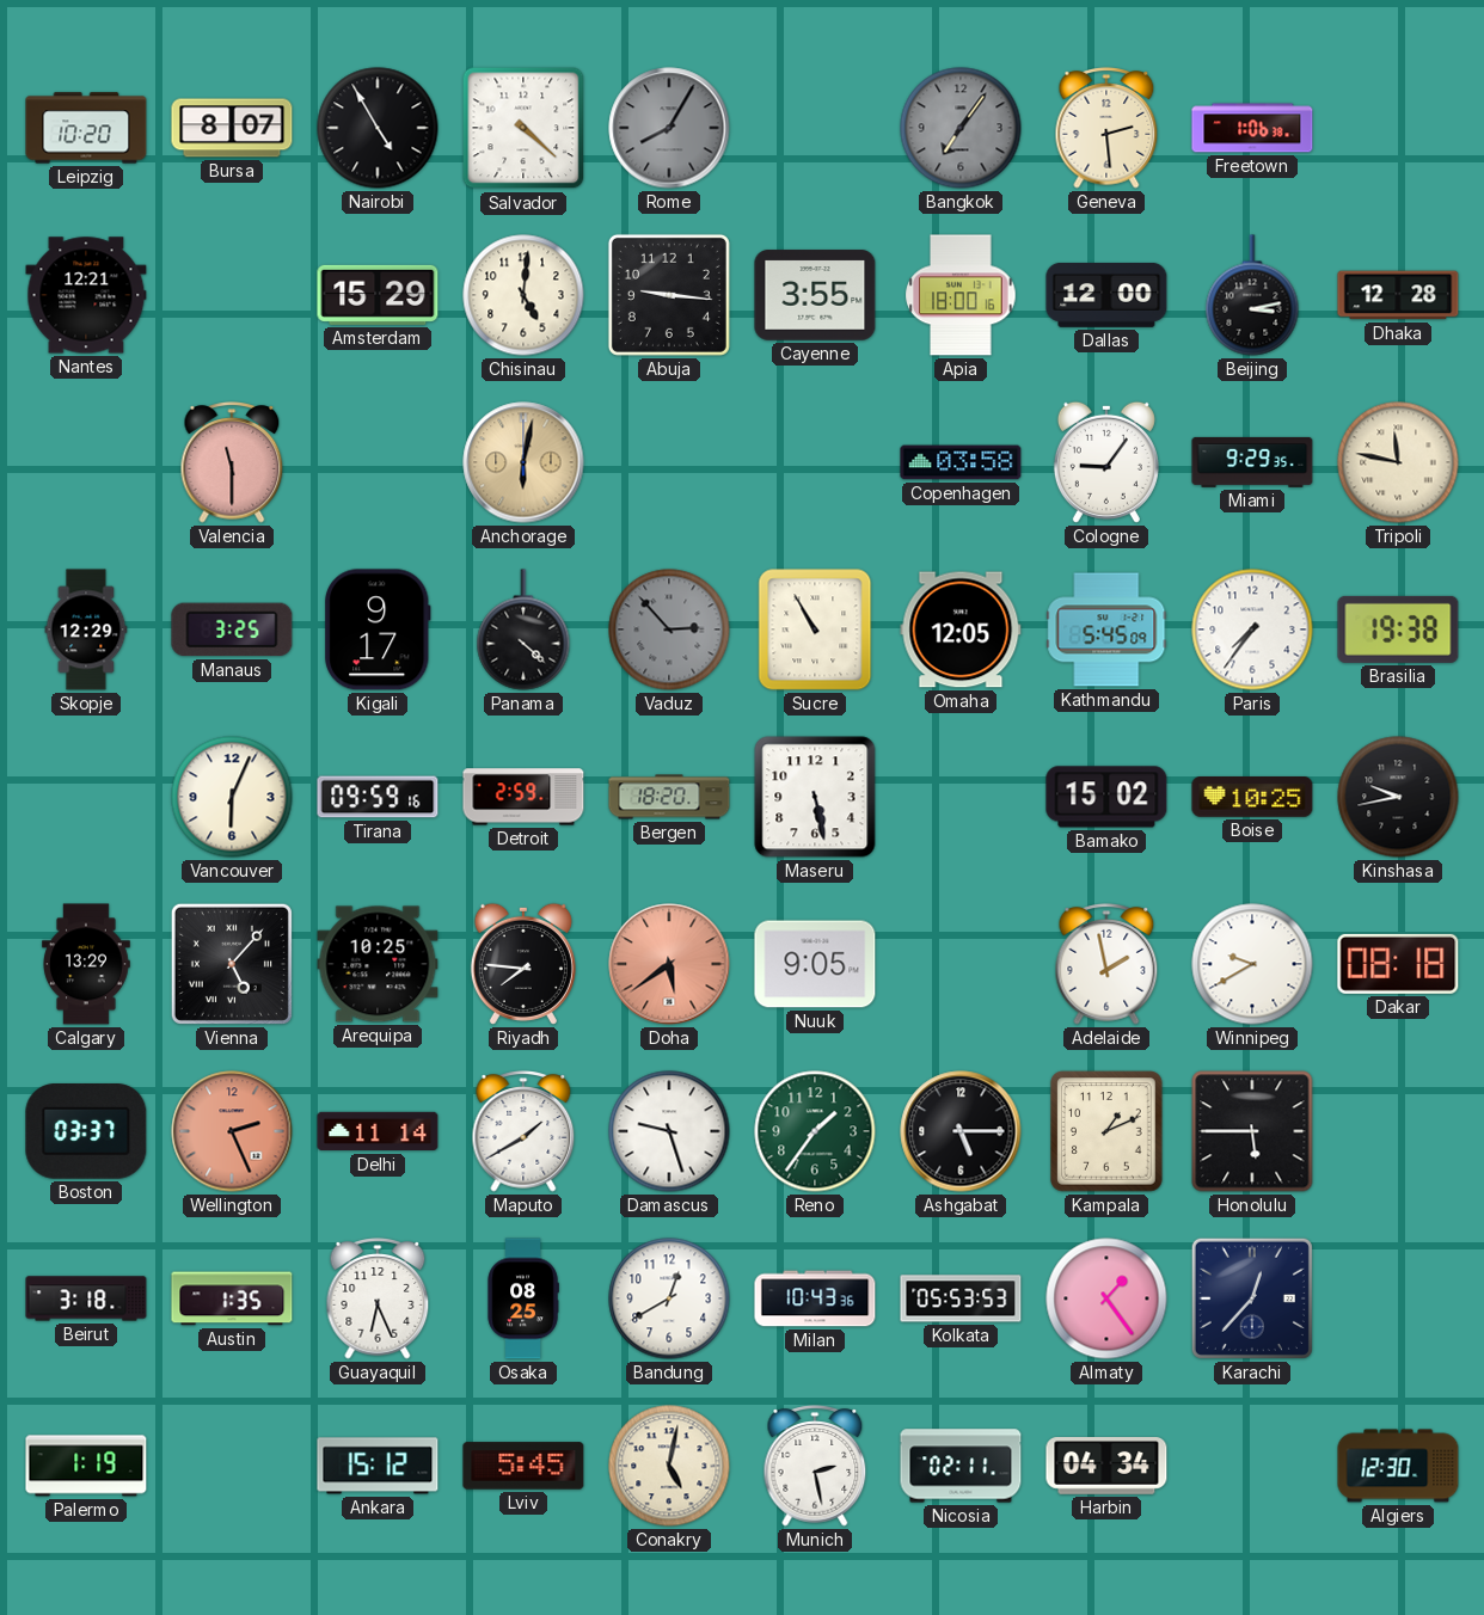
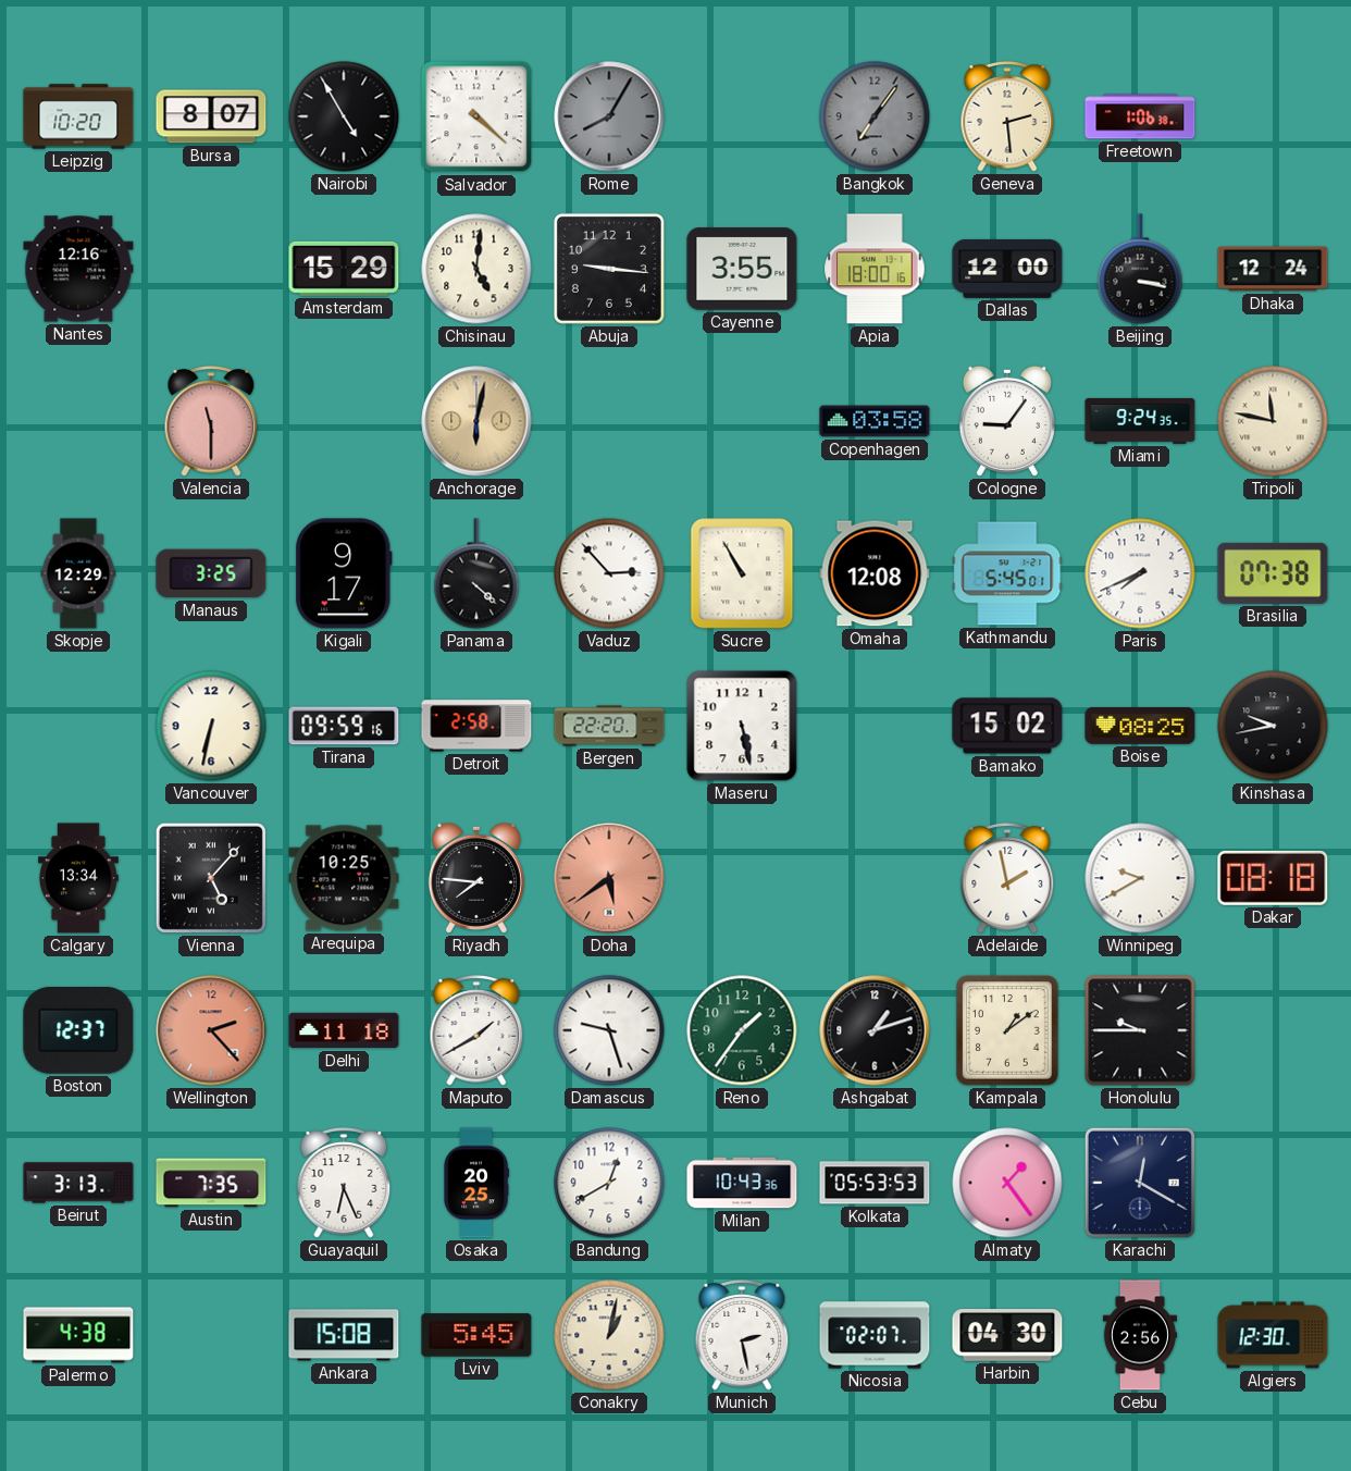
Nantes: 12:21 -> 12:16
Beijing: 3:13 -> 3:17
Dhaka: 12:28 -> 12:24
Miami: 9:29 -> 9:24
Vaduz dial: grey -> white
Omaha: 12:05 -> 12:08
Kathmandu: 5:45:09 -> 5:45:01
Paris: 7:36 -> 7:41
Brasilia: 19:38 -> 07:38
Vancouver: 6:04 -> 6:32
Detroit: 2:59 -> 2:58
Bergen: 18:20 -> 22:20
Boise: 10:25 -> 08:25
Calgary: 13:29 -> 13:34
Nuuk: 9:05 -> none
Boston: 03:37 -> 12:37
Wellington: 2:26 -> 2:23
Delhi: 11:14 -> 11:18
Ashgabat: 5:15 -> 1:12
Kampala: 1:11 -> 1:09
Honolulu: 5:45 -> 9:45
Beirut: 3:18 -> 3:13
Austin: 1:35 -> 7:35
Osaka: 08:25 -> 20:25
Karachi: 12:37 -> 12:20
Palermo: 1:19 -> 4:38
Ankara: 15:12 -> 15:08
Conakry: 5:02 -> 1:02
Nicosia: 02:11 -> 02:07
Harbin: 04:34 -> 04:30
Cebu: none -> 2:56
